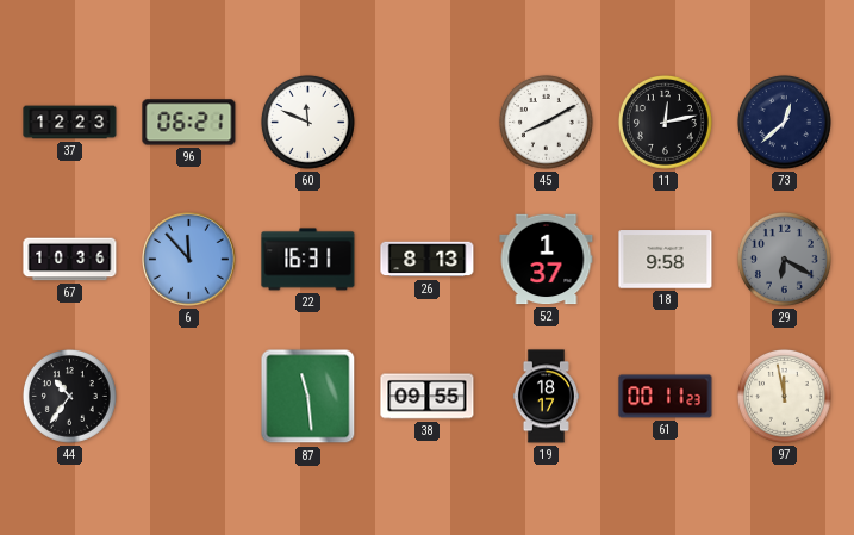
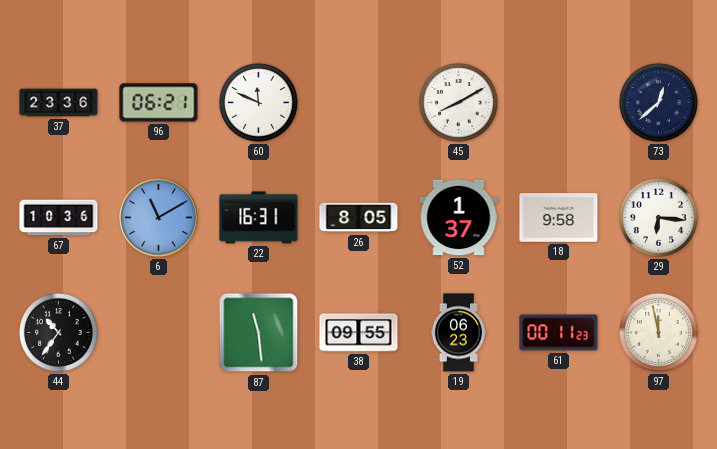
37: 12:23 -> 23:36
11: 12:13 -> none
6: 11:53 -> 11:10
26: 8:13 -> 8:05
29: 6:20 -> 6:16
29 dial: grey -> white
19: 18:17 -> 06:23
